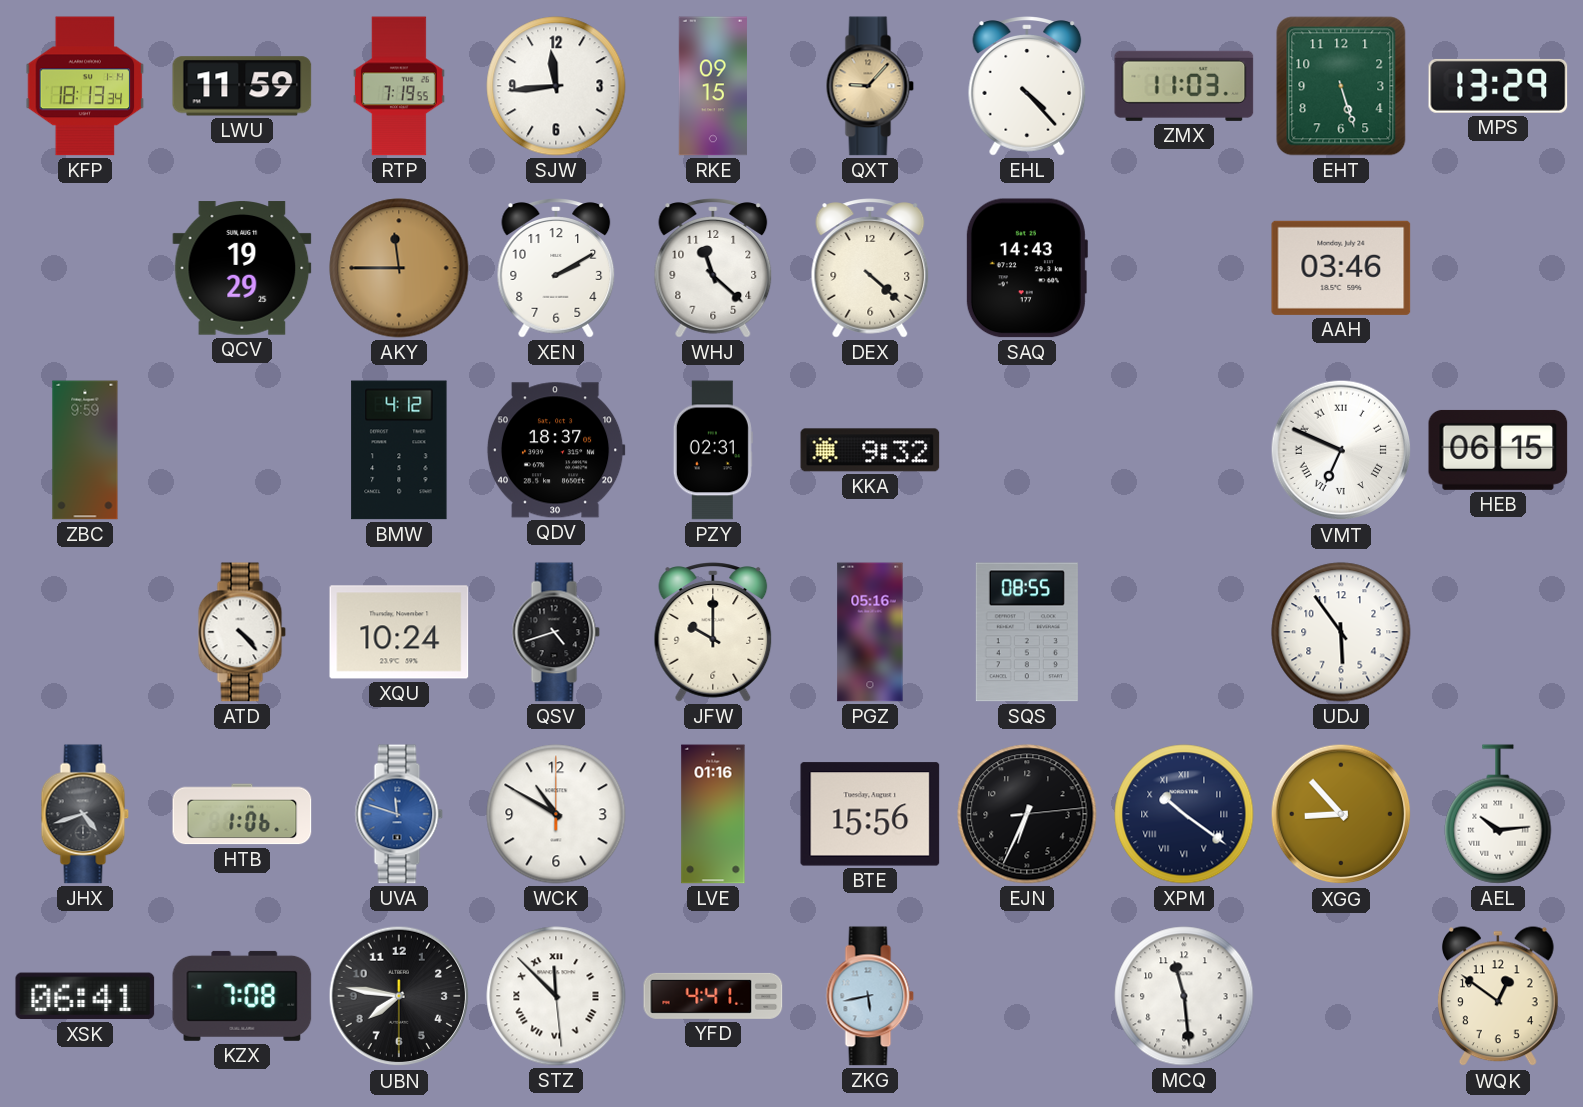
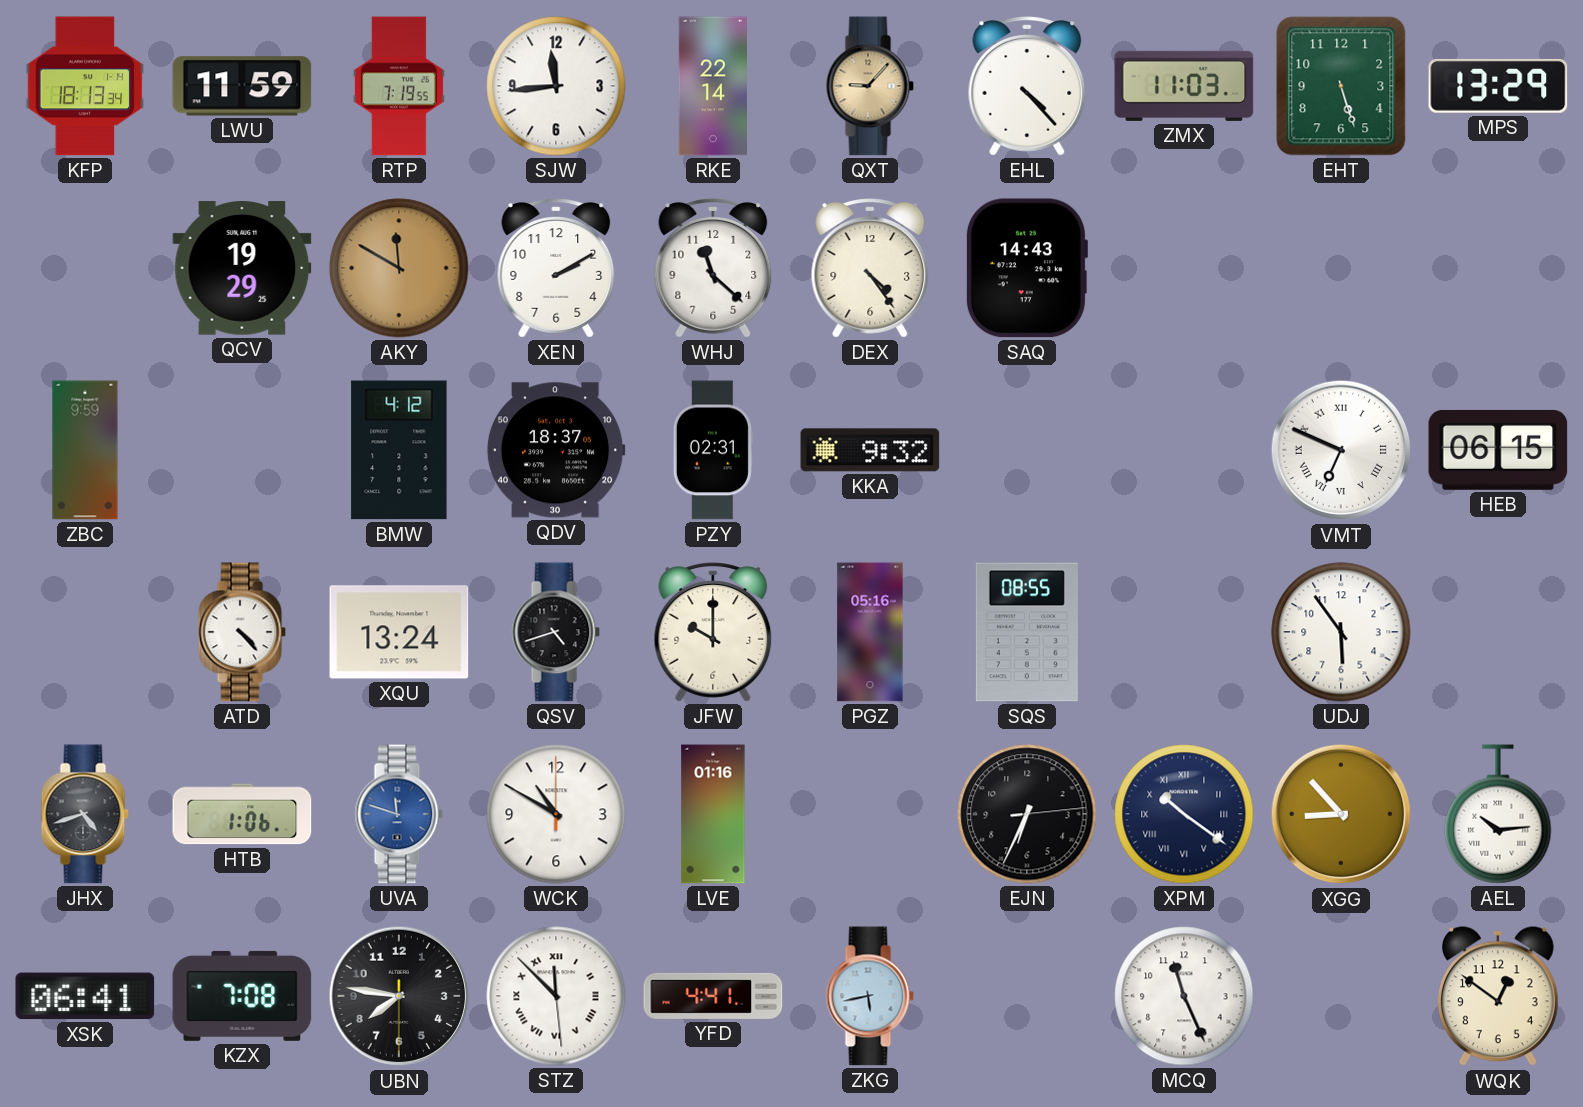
RKE: 09:15 -> 22:14
AKY: 11:45 -> 11:50
DEX: 4:22 -> 4:24
AAH: 03:46 -> none
XQU: 10:24 -> 13:24
BTE: 15:56 -> none
MCQ: 11:29 -> 11:26
